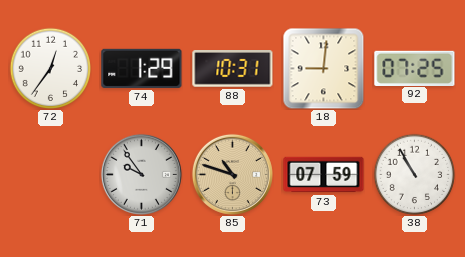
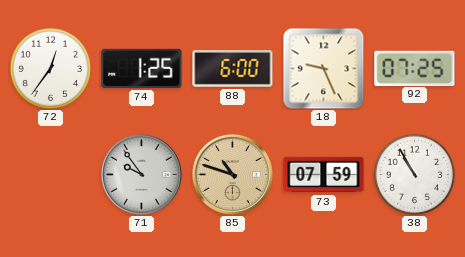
74: 1:29 -> 1:25
88: 10:31 -> 6:00
18: 9:01 -> 9:26
